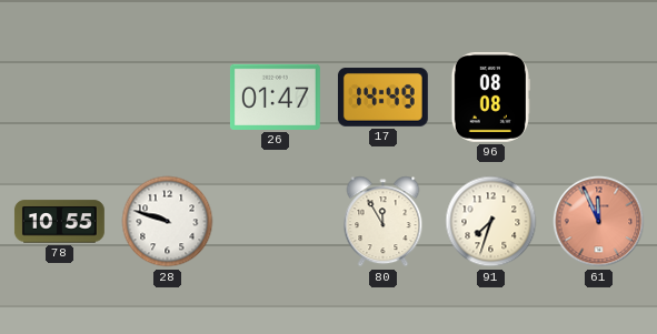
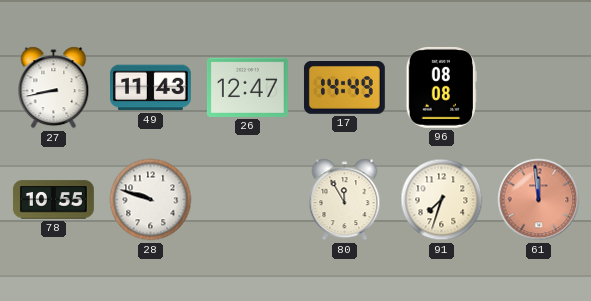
27: none -> 8:43
49: none -> 11:43
26: 01:47 -> 12:47
61: 11:56 -> 11:59
